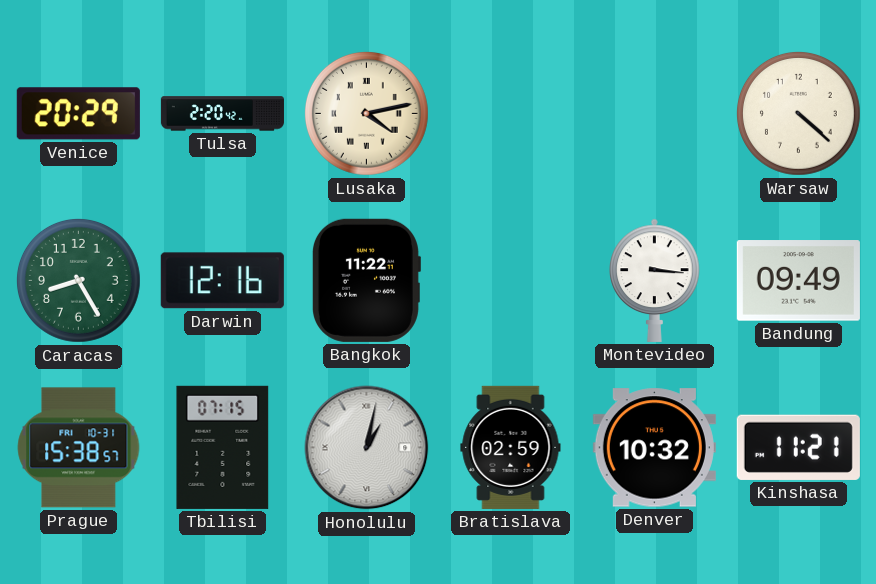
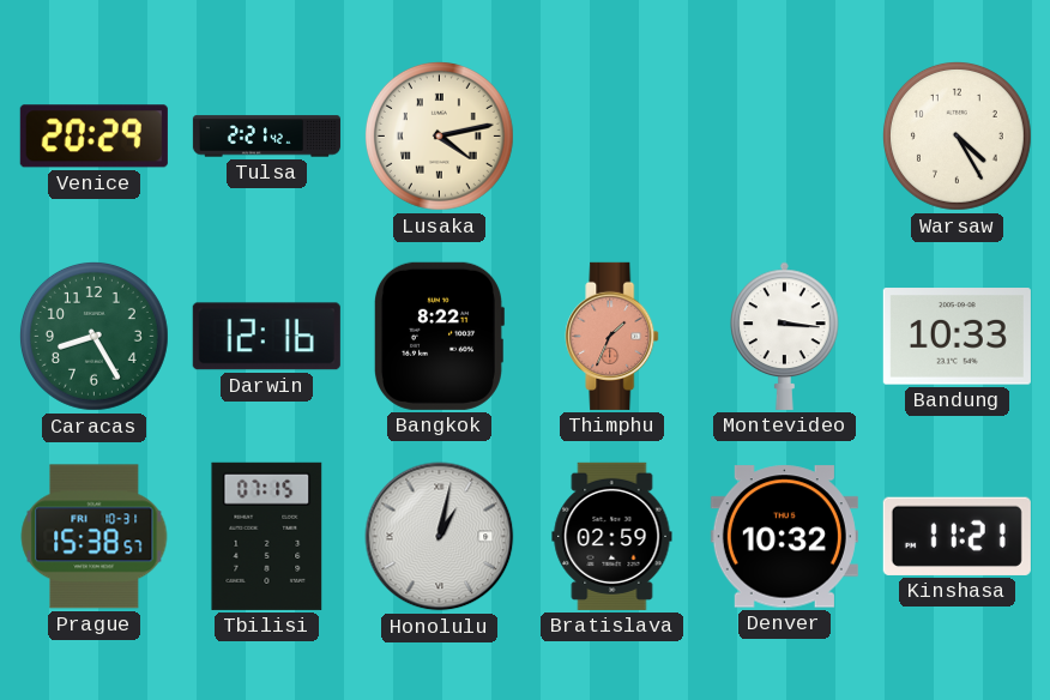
Tulsa: 2:20 -> 2:21
Warsaw: 4:22 -> 4:25
Bangkok: 11:22 -> 8:22
Thimphu: none -> 1:34
Bandung: 09:49 -> 10:33
